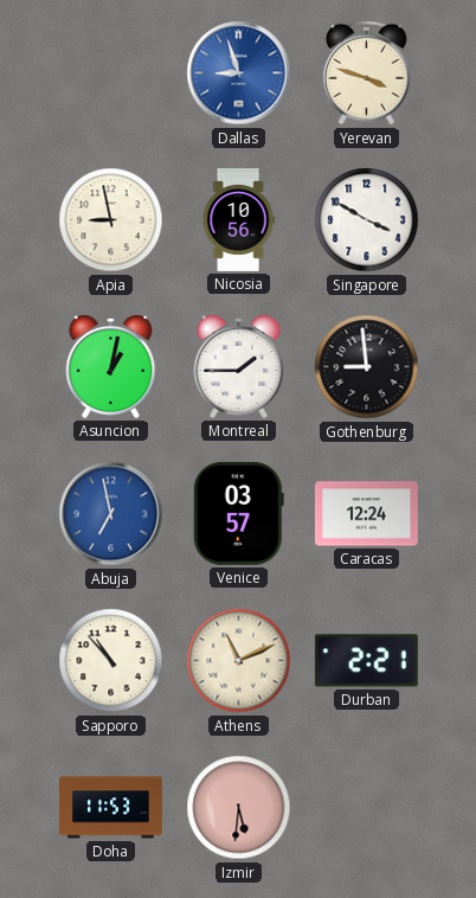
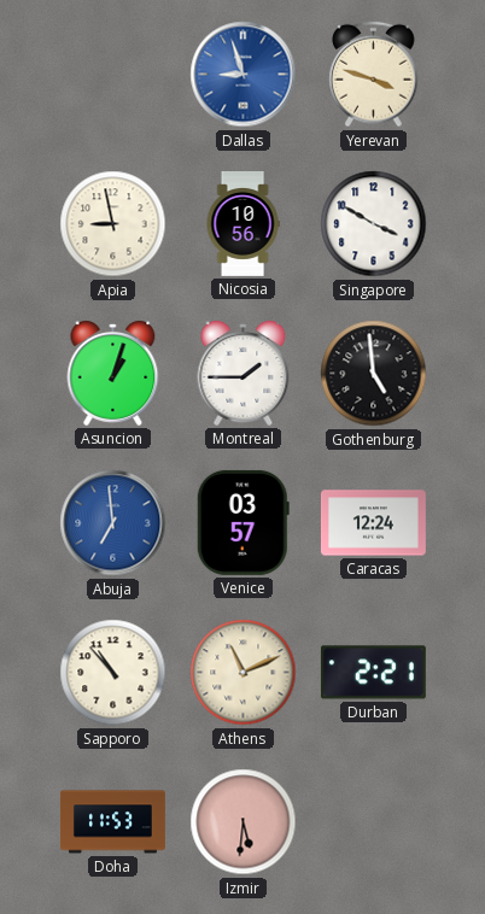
Asuncion: 1:02 -> 1:03
Gothenburg: 8:59 -> 4:59
Abuja: 6:58 -> 6:59
